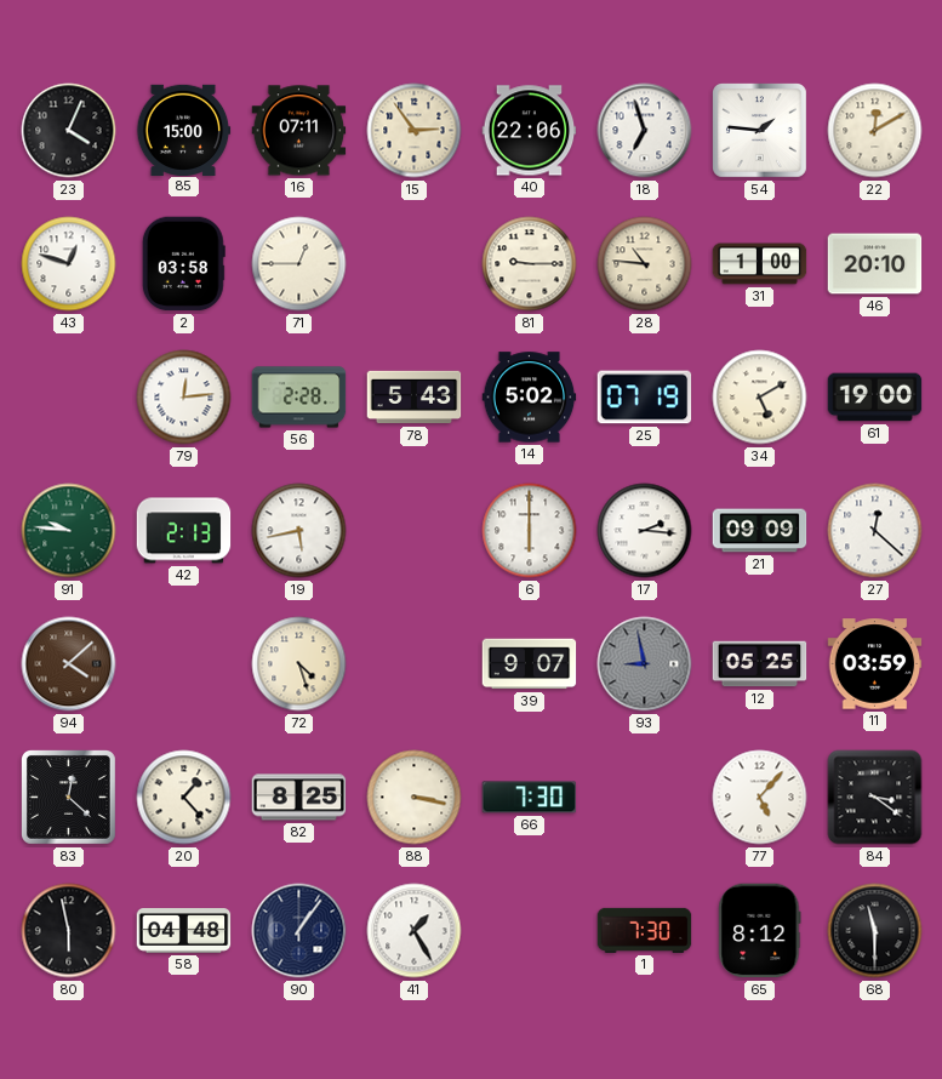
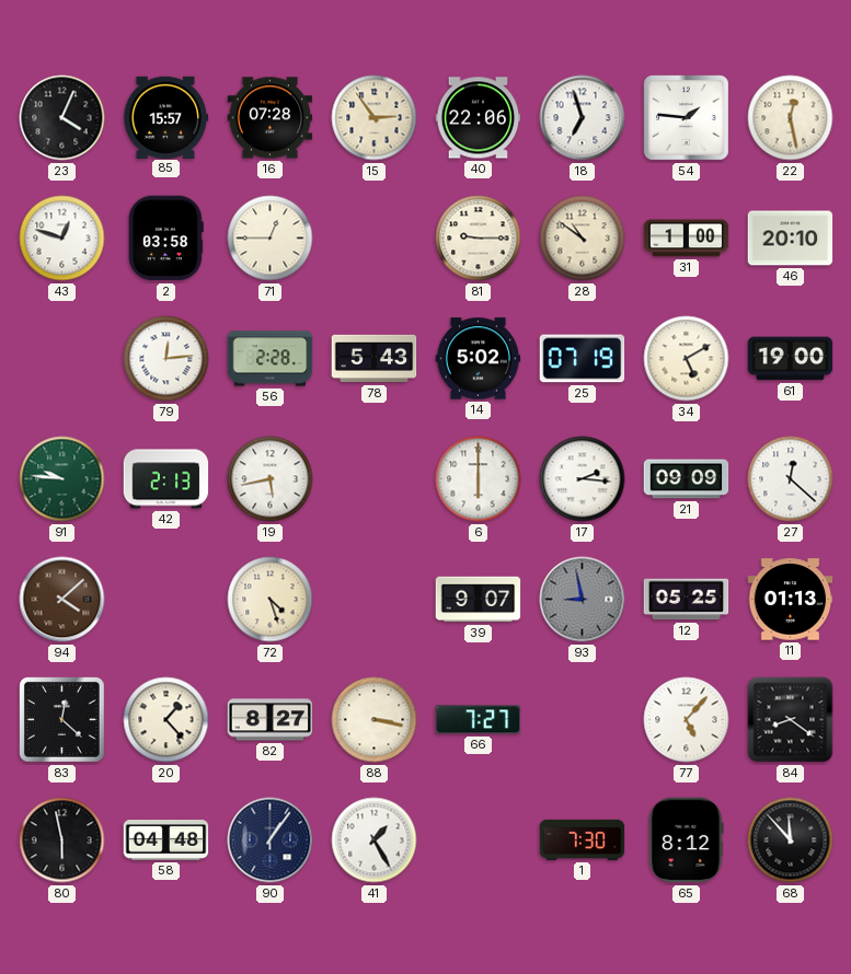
85: 15:00 -> 15:57
16: 07:11 -> 07:28
22: 12:10 -> 12:28
28: 10:46 -> 10:51
11: 03:59 -> 01:13
82: 8:25 -> 8:27
66: 7:30 -> 7:27
84: 3:21 -> 8:21
68: 11:30 -> 11:53
